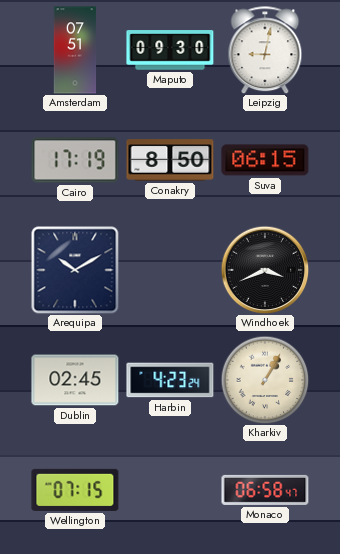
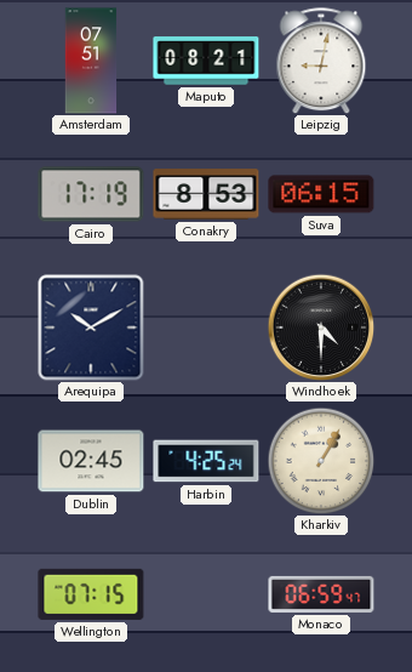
Maputo: 09:30 -> 08:21
Conakry: 8:50 -> 8:53
Windhoek: 3:41 -> 4:30
Harbin: 4:23 -> 4:25
Monaco: 06:58 -> 06:59
